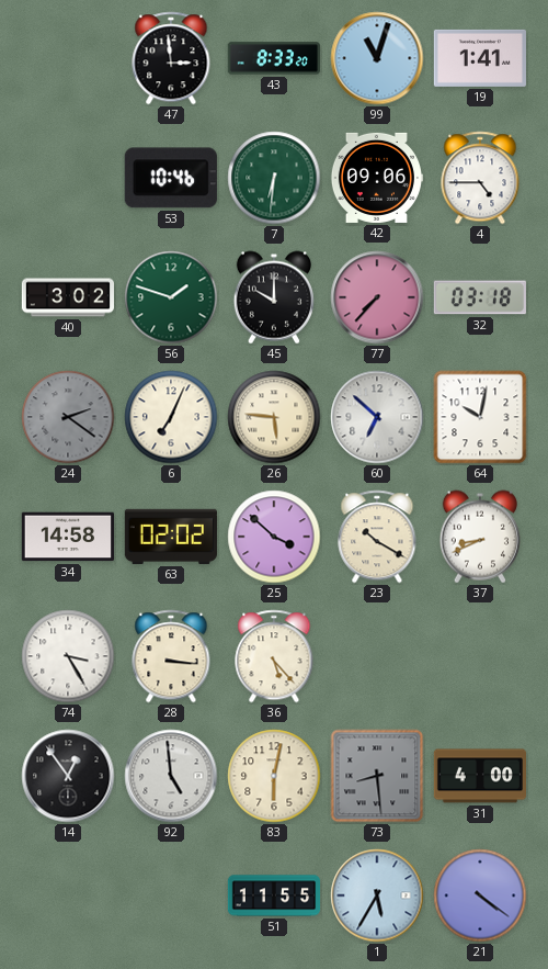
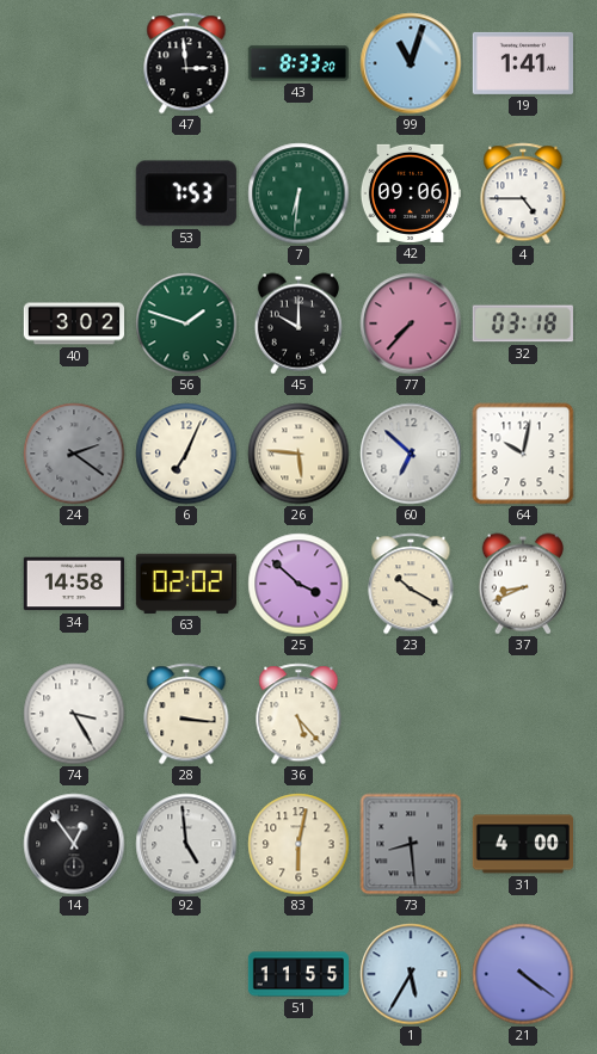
53: 10:46 -> 7:53
